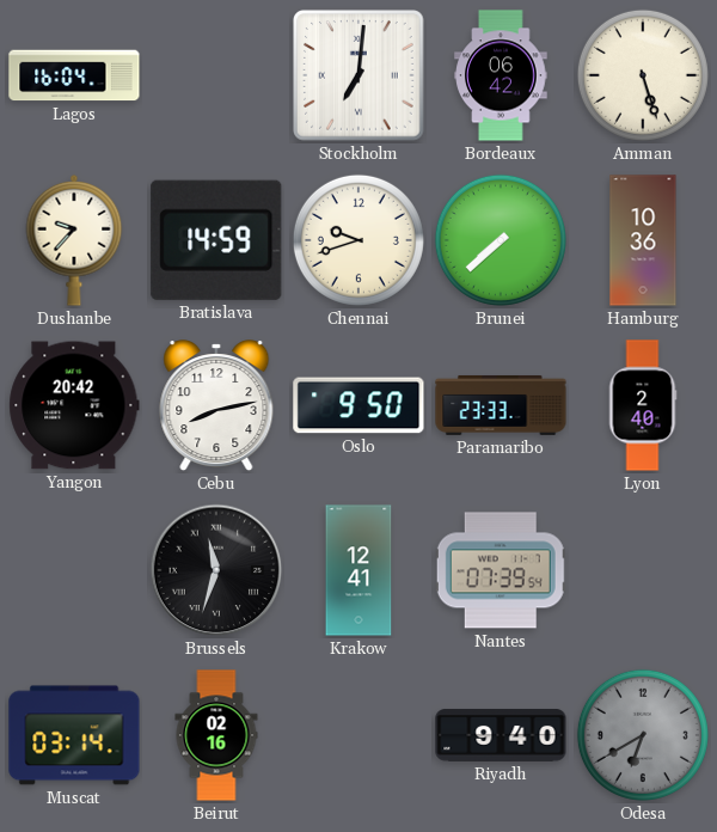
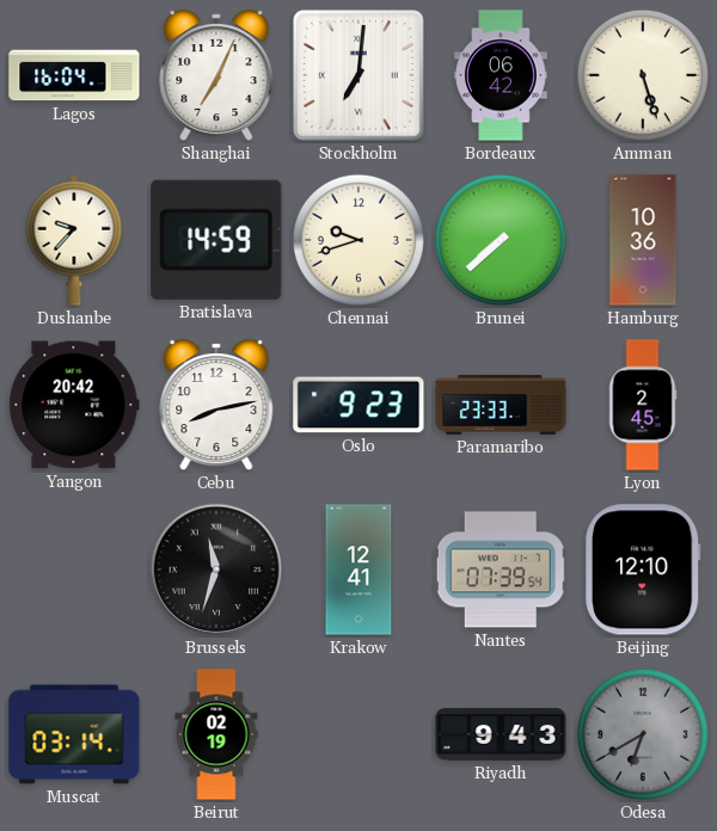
Shanghai: none -> 7:04
Oslo: 9:50 -> 9:23
Lyon: 2:40 -> 2:45
Beijing: none -> 12:10
Beirut: 02:16 -> 02:19
Riyadh: 9:40 -> 9:43
